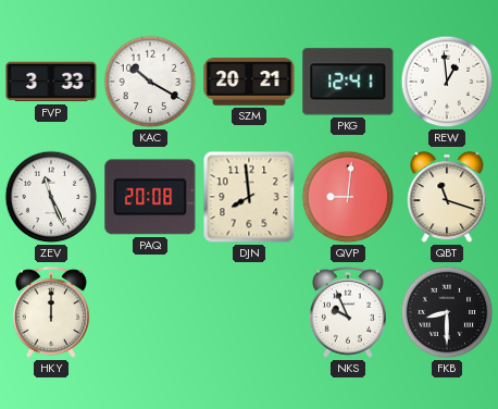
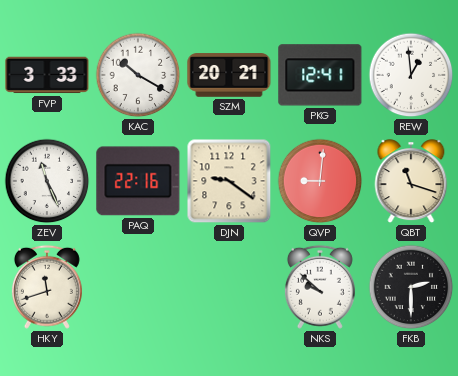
PAQ: 20:08 -> 22:16
DJN: 7:59 -> 9:21
HKY: 12:00 -> 11:42
NKS: 9:56 -> 9:52
FKB: 8:30 -> 2:30
